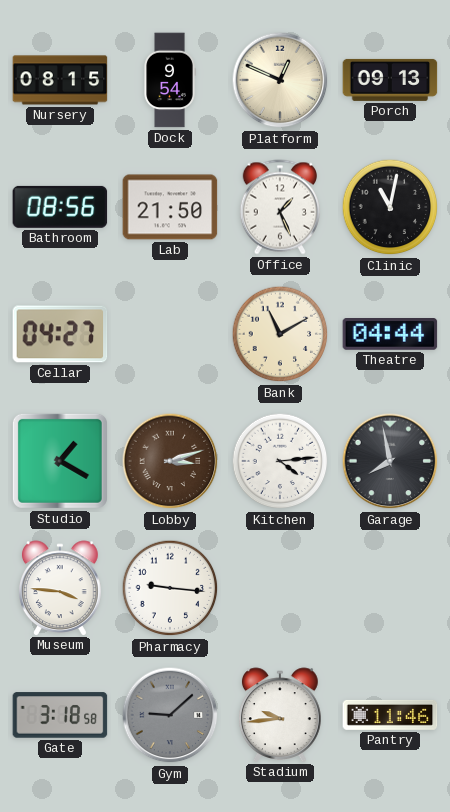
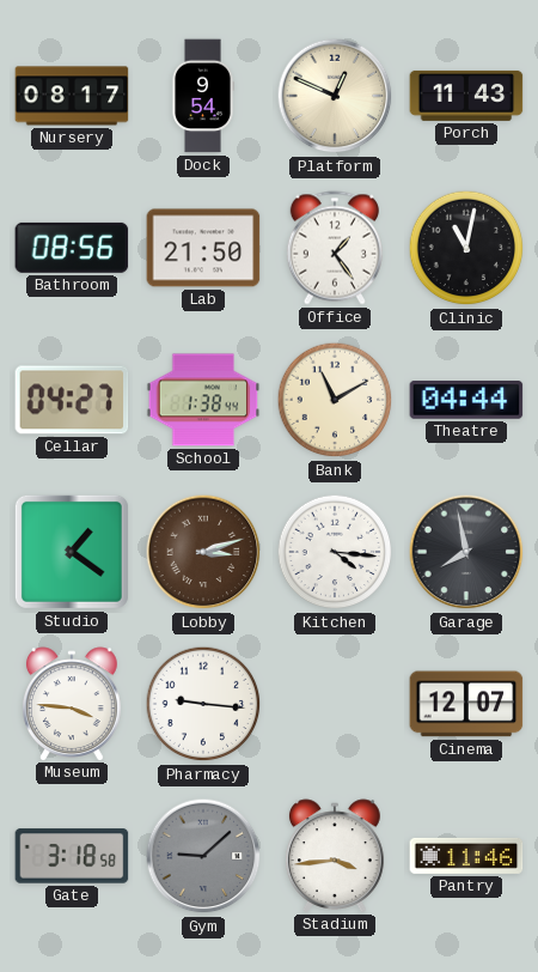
Nursery: 08:15 -> 08:17
Porch: 09:13 -> 11:43
Office: 1:26 -> 1:24
School: none -> 1:38
Studio: 1:20 -> 1:21
Kitchen: 4:14 -> 4:16
Cinema: none -> 12:07
Stadium: 9:44 -> 3:44
